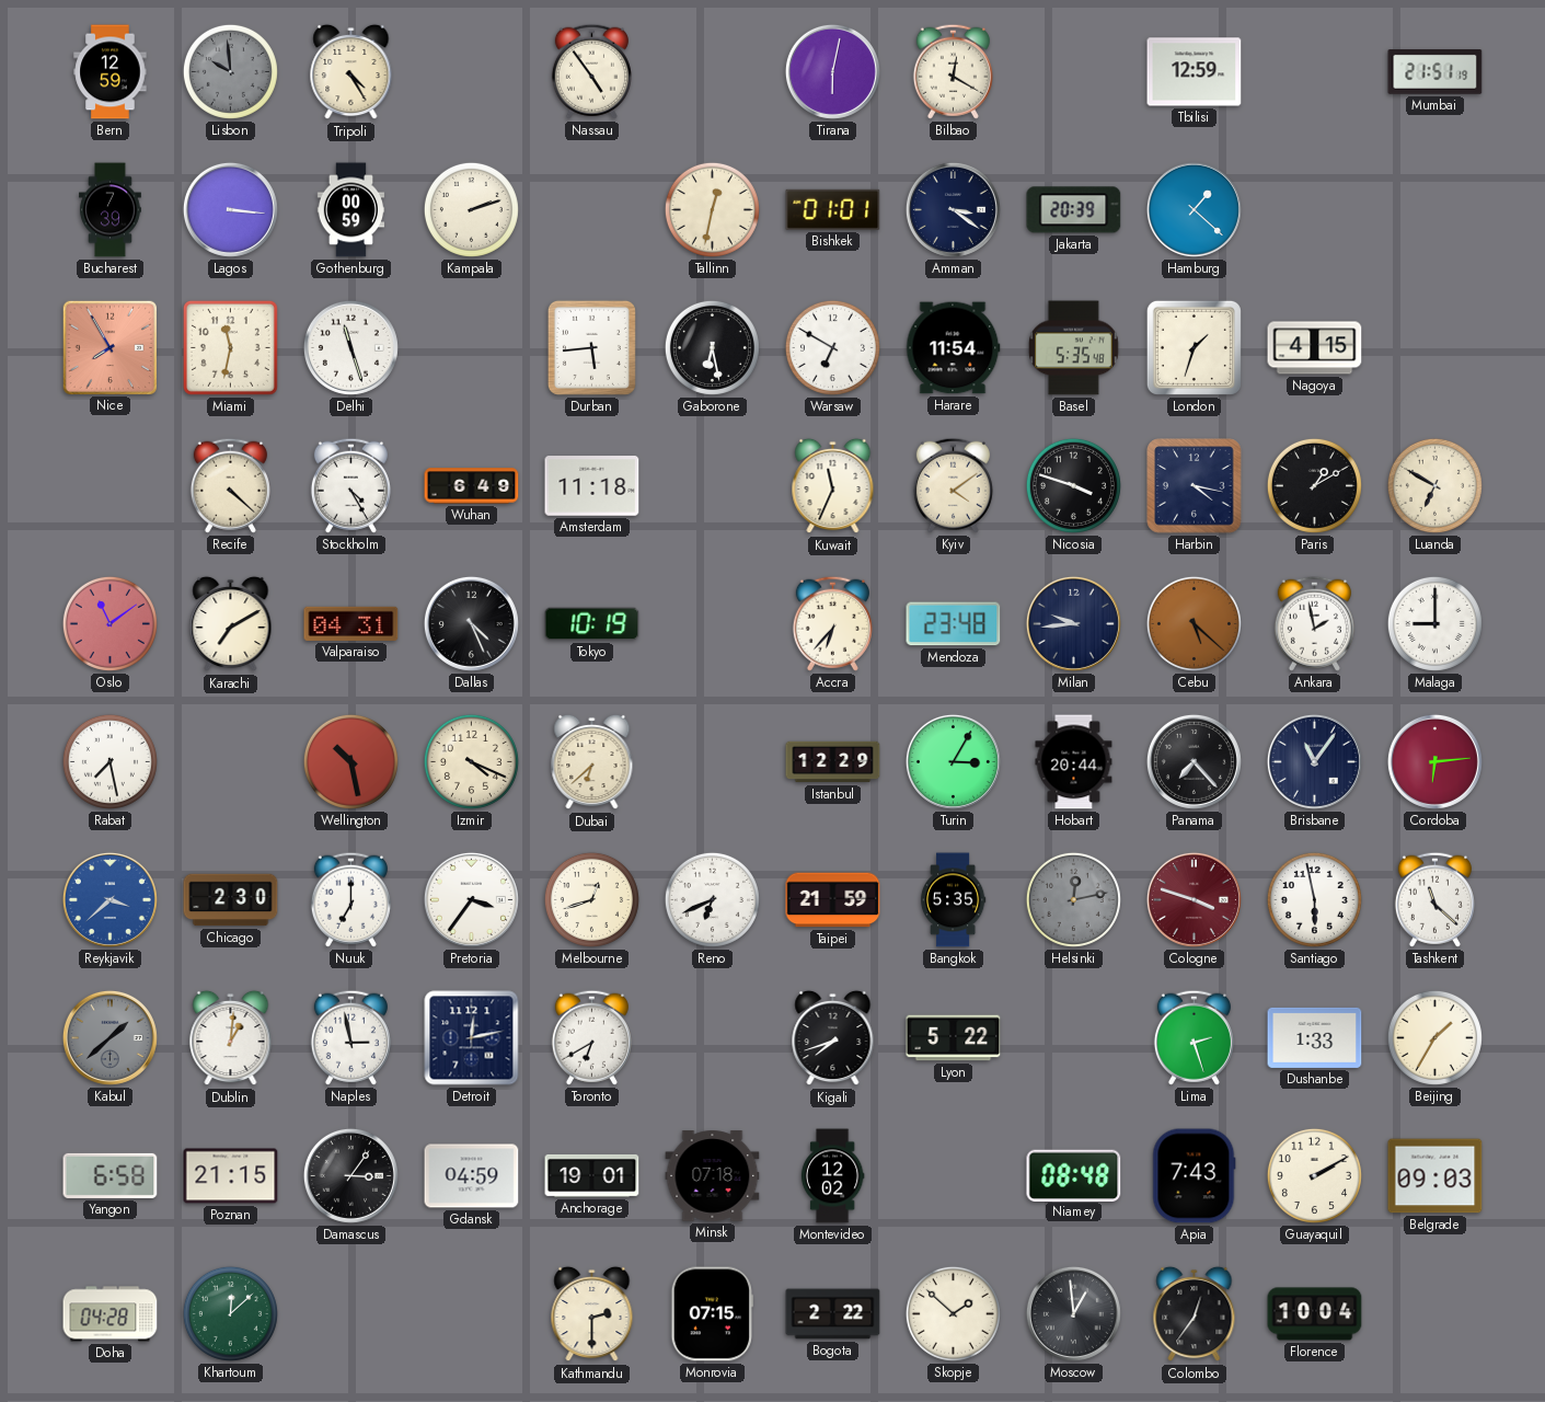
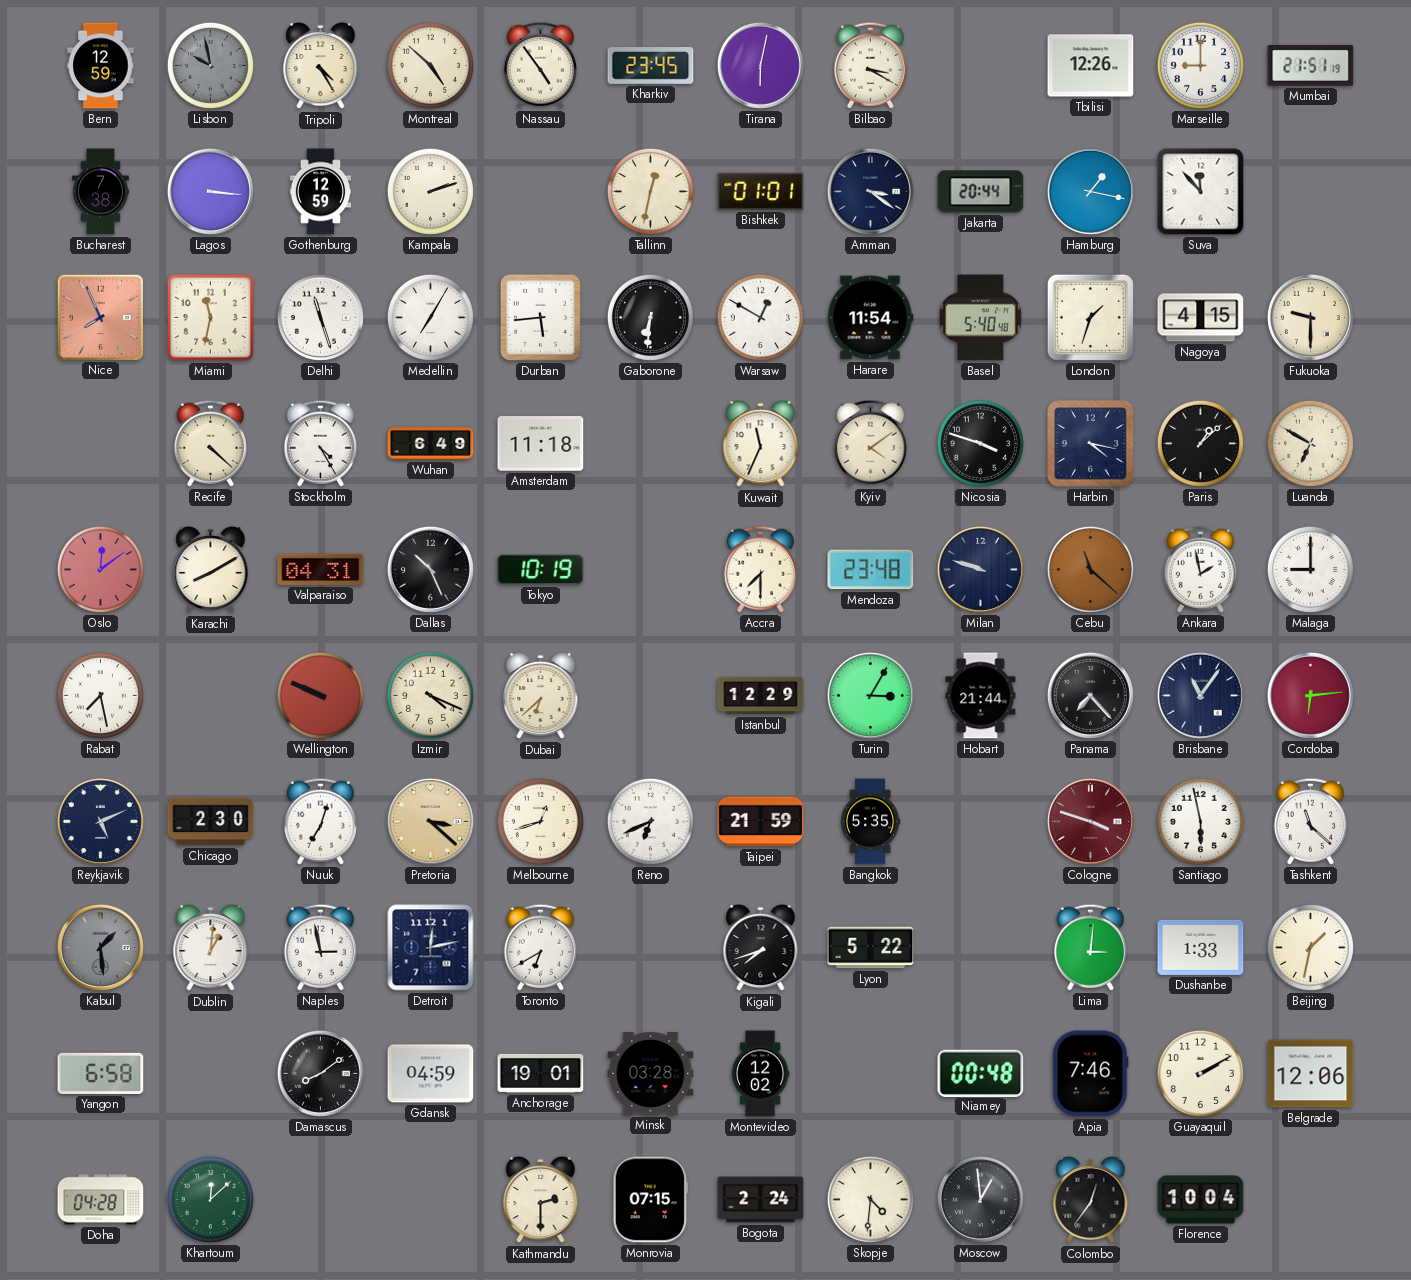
Lisbon: 9:59 -> 9:58
Montreal: none -> 4:52
Kharkiv: none -> 23:45
Bilbao: 12:20 -> 3:20
Tbilisi: 12:59 -> 12:26
Marseille: none -> 9:00
Bucharest: 7:39 -> 7:38
Gothenburg: 00:59 -> 12:59
Jakarta: 20:39 -> 20:44
Hamburg: 1:22 -> 1:17
Suva: none -> 11:53
Nice: 7:55 -> 7:56
Medellin: none -> 7:05
Gaborone: 6:28 -> 6:31
Warsaw: 6:50 -> 12:50
Basel: 5:35 -> 5:40
Fukuoka: none -> 9:30
Paris: 1:10 -> 1:08
Oslo: 11:09 -> 12:09
Karachi: 7:10 -> 8:10
Dallas: 4:26 -> 10:26
Accra: 6:37 -> 7:30
Milan: 9:44 -> 9:48
Cebu: 5:22 -> 11:22
Wellington: 10:28 -> 9:49
Hobart: 20:44 -> 21:44
Reykjavik: 3:38 -> 5:11
Reykjavik dial: blue -> navy
Nuuk: 7:00 -> 7:03
Pretoria: 3:36 -> 3:22
Pretoria dial: white -> champagne
Helsinki: 12:13 -> none
Kabul: 1:38 -> 1:29
Lima: 2:27 -> 3:01
Beijing: 1:35 -> 1:32
Poznan: 21:15 -> none
Damascus: 3:06 -> 8:09
Minsk: 07:18 -> 03:28
Niamey: 08:48 -> 00:48
Apia: 7:43 -> 7:46
Belgrade: 09:03 -> 12:06
Bogota: 2:22 -> 2:24
Skopje: 1:52 -> 4:31
